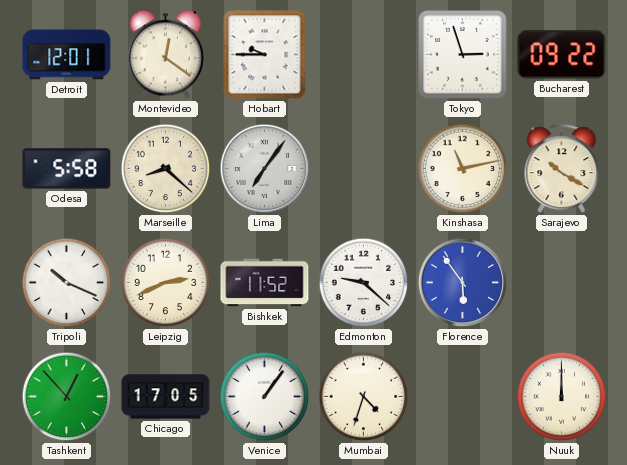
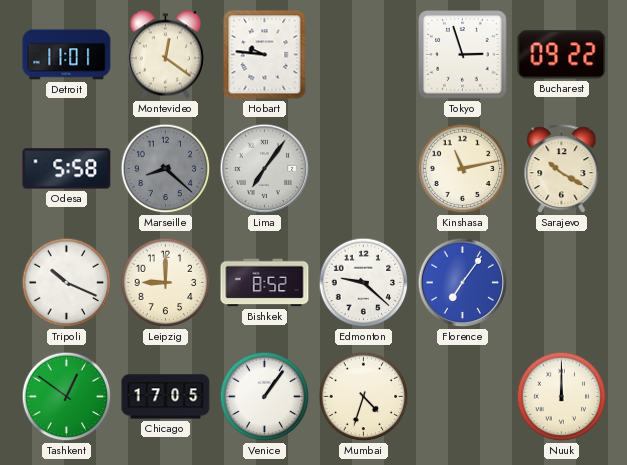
Detroit: 12:01 -> 11:01
Hobart: 9:45 -> 9:46
Marseille dial: cream -> grey
Leipzig: 2:41 -> 9:00
Bishkek: 11:52 -> 8:52
Florence: 5:54 -> 7:06
Tashkent: 12:53 -> 12:51
